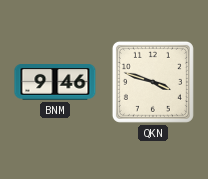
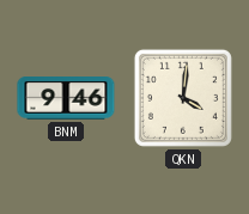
QKN: 3:48 -> 4:01
